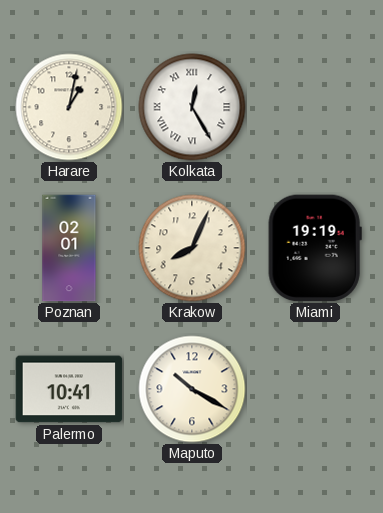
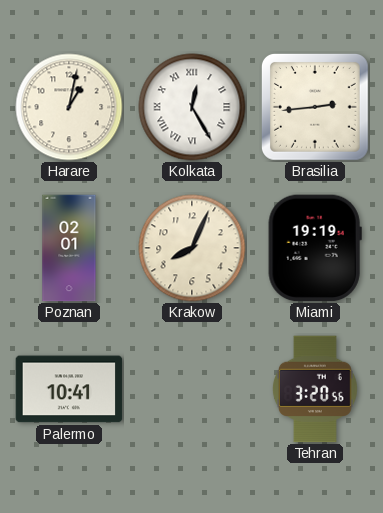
Brasilia: none -> 2:44
Maputo: 10:20 -> none
Tehran: none -> 3:20
